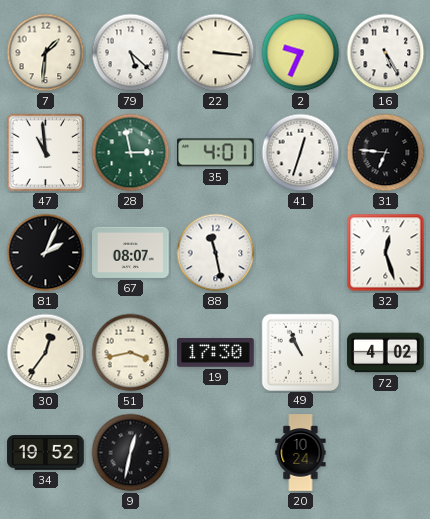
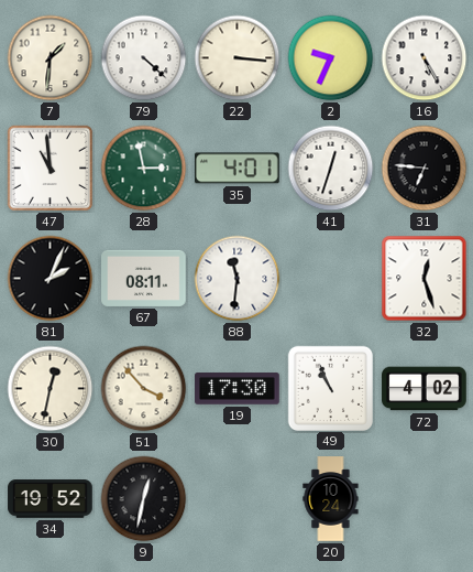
79: 5:22 -> 4:22
67: 08:07 -> 08:11
88: 11:28 -> 11:31
30: 12:36 -> 12:32
51: 3:43 -> 3:53
